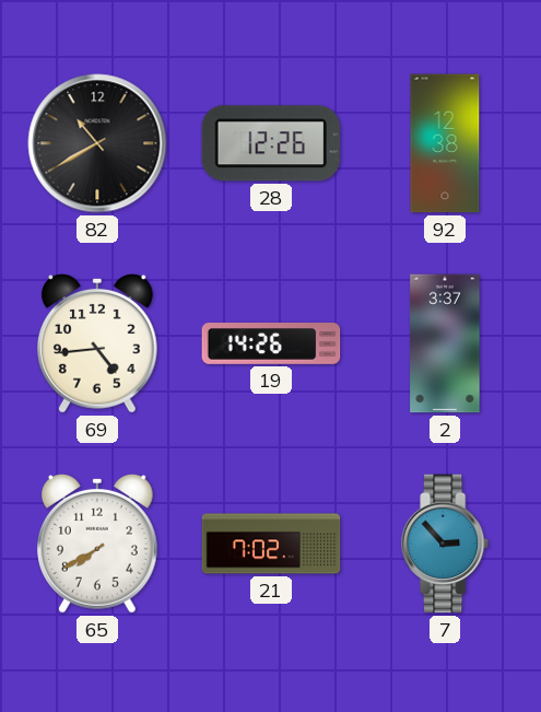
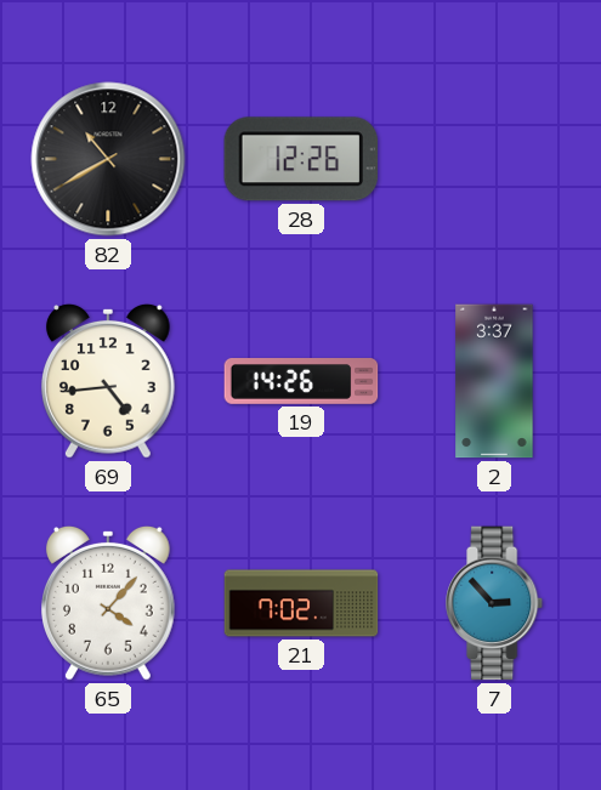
92: 12:38 -> none
65: 7:40 -> 4:07
